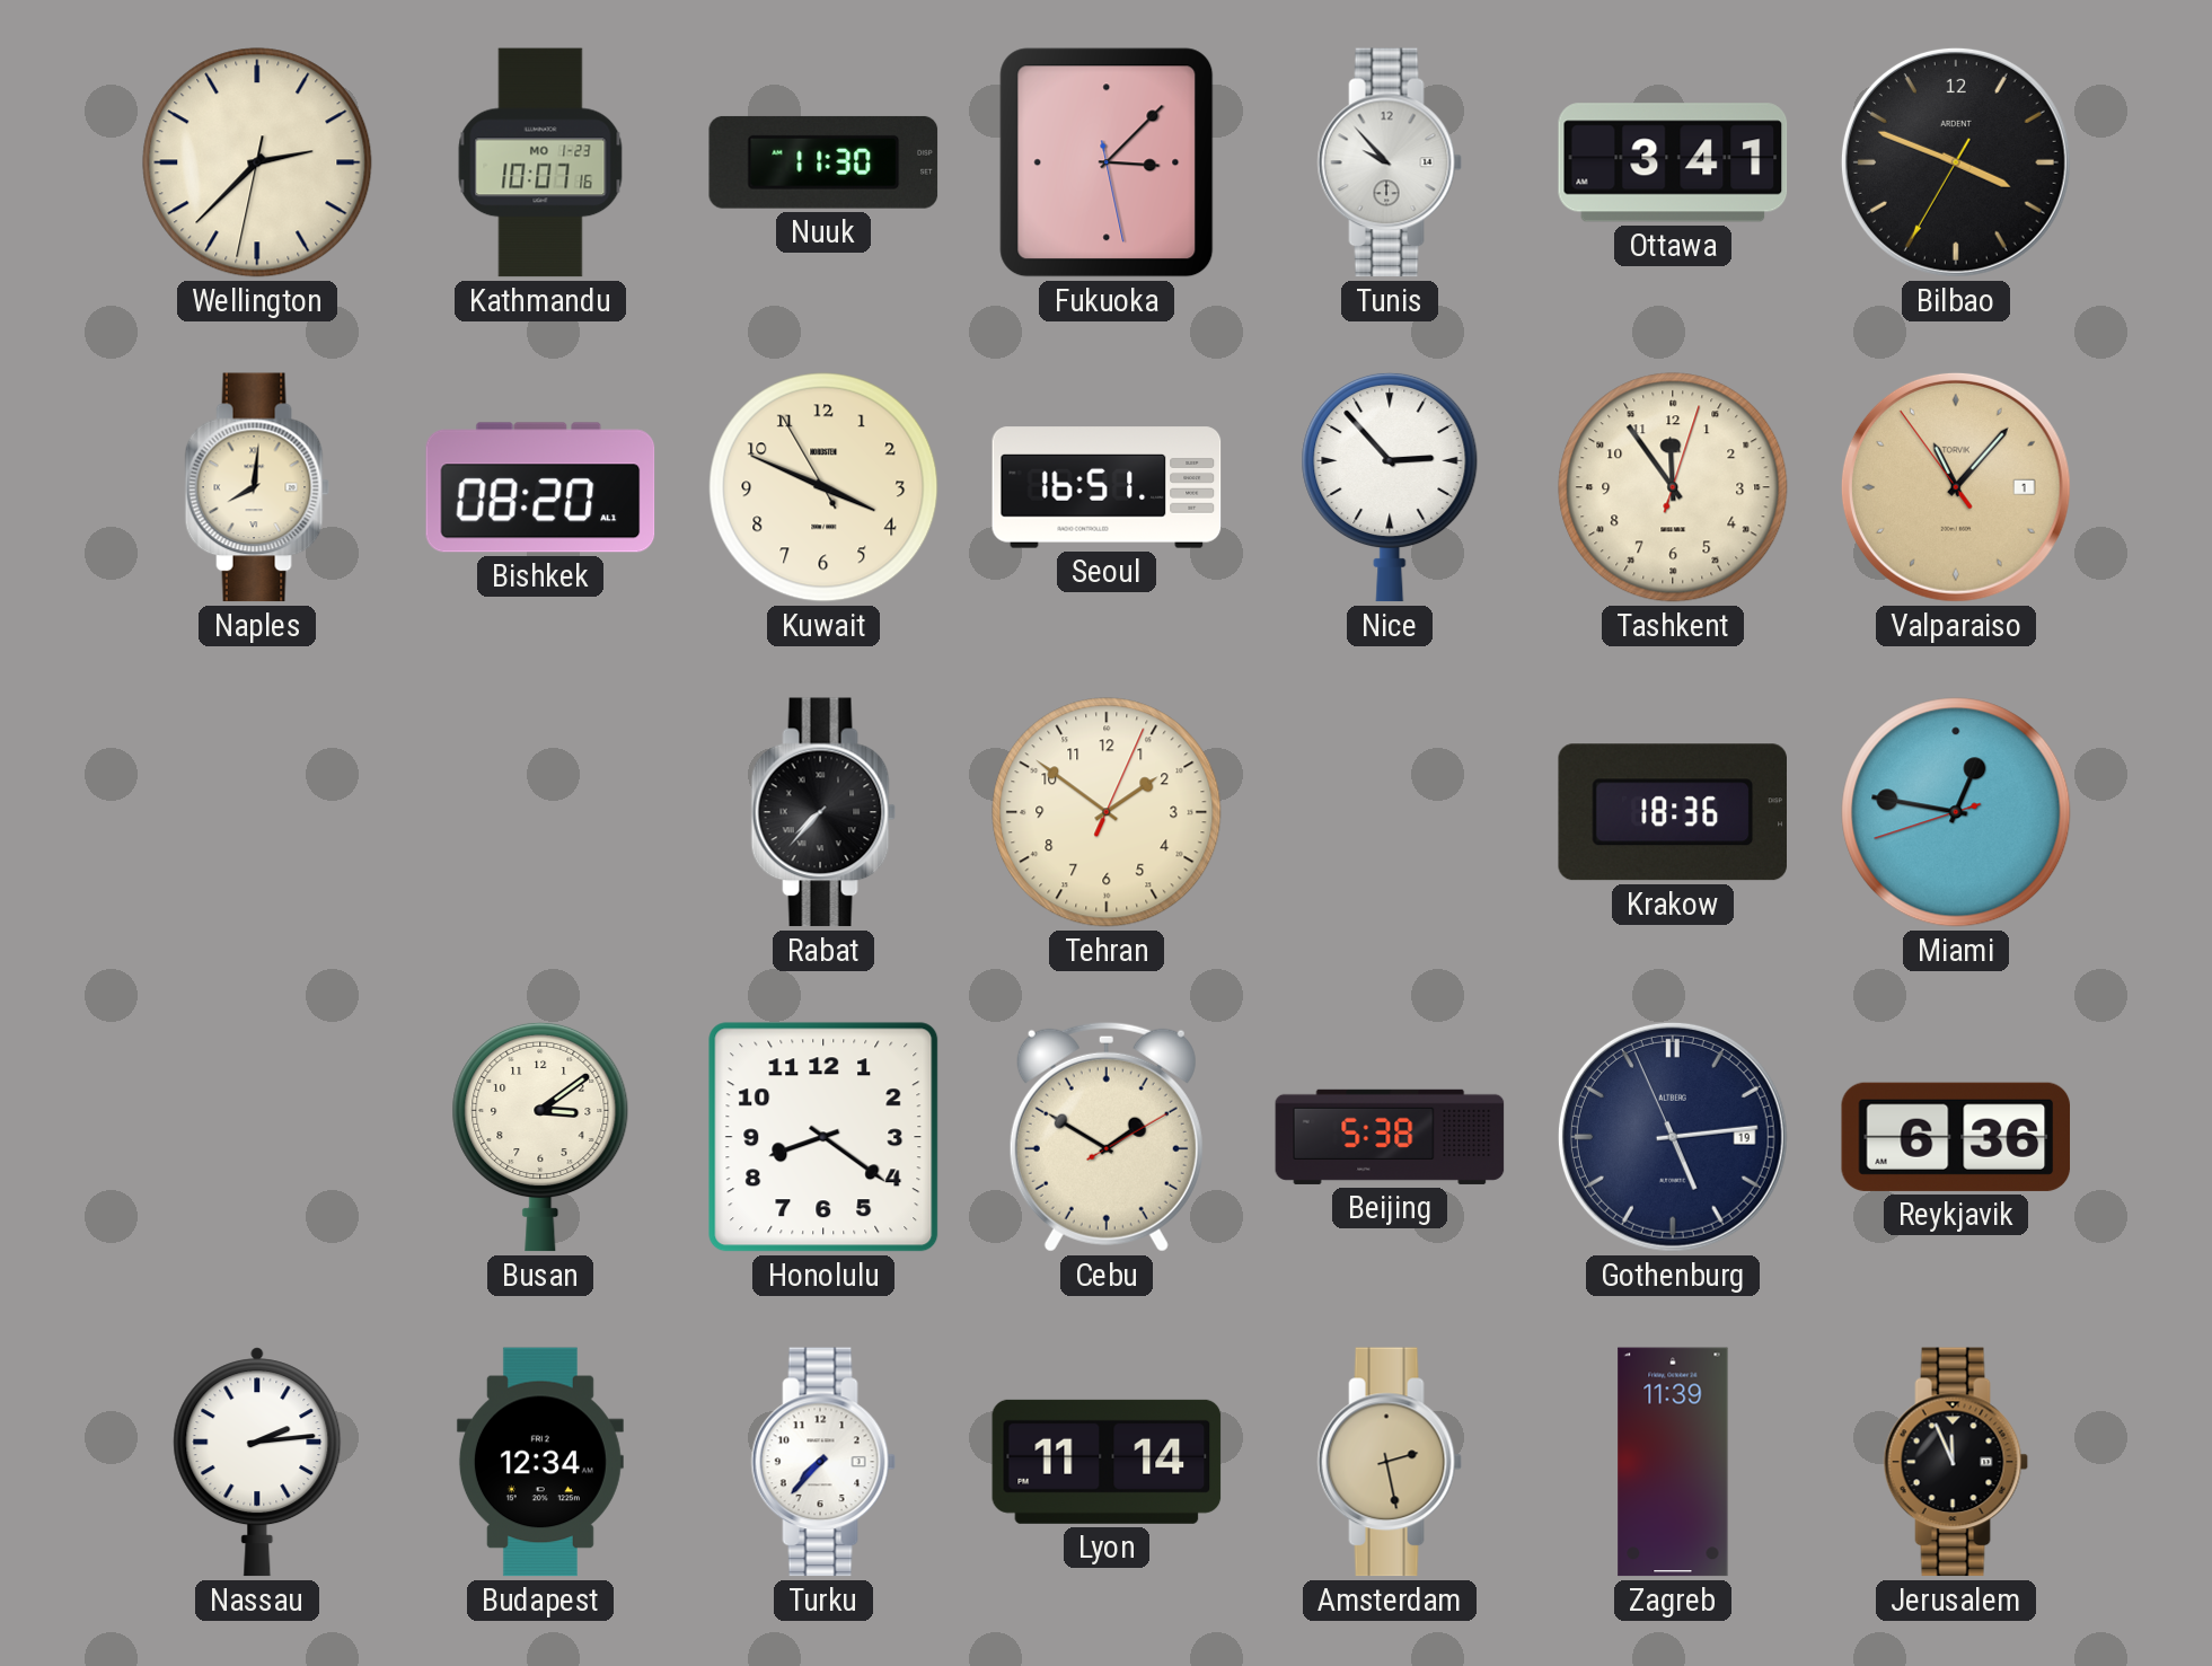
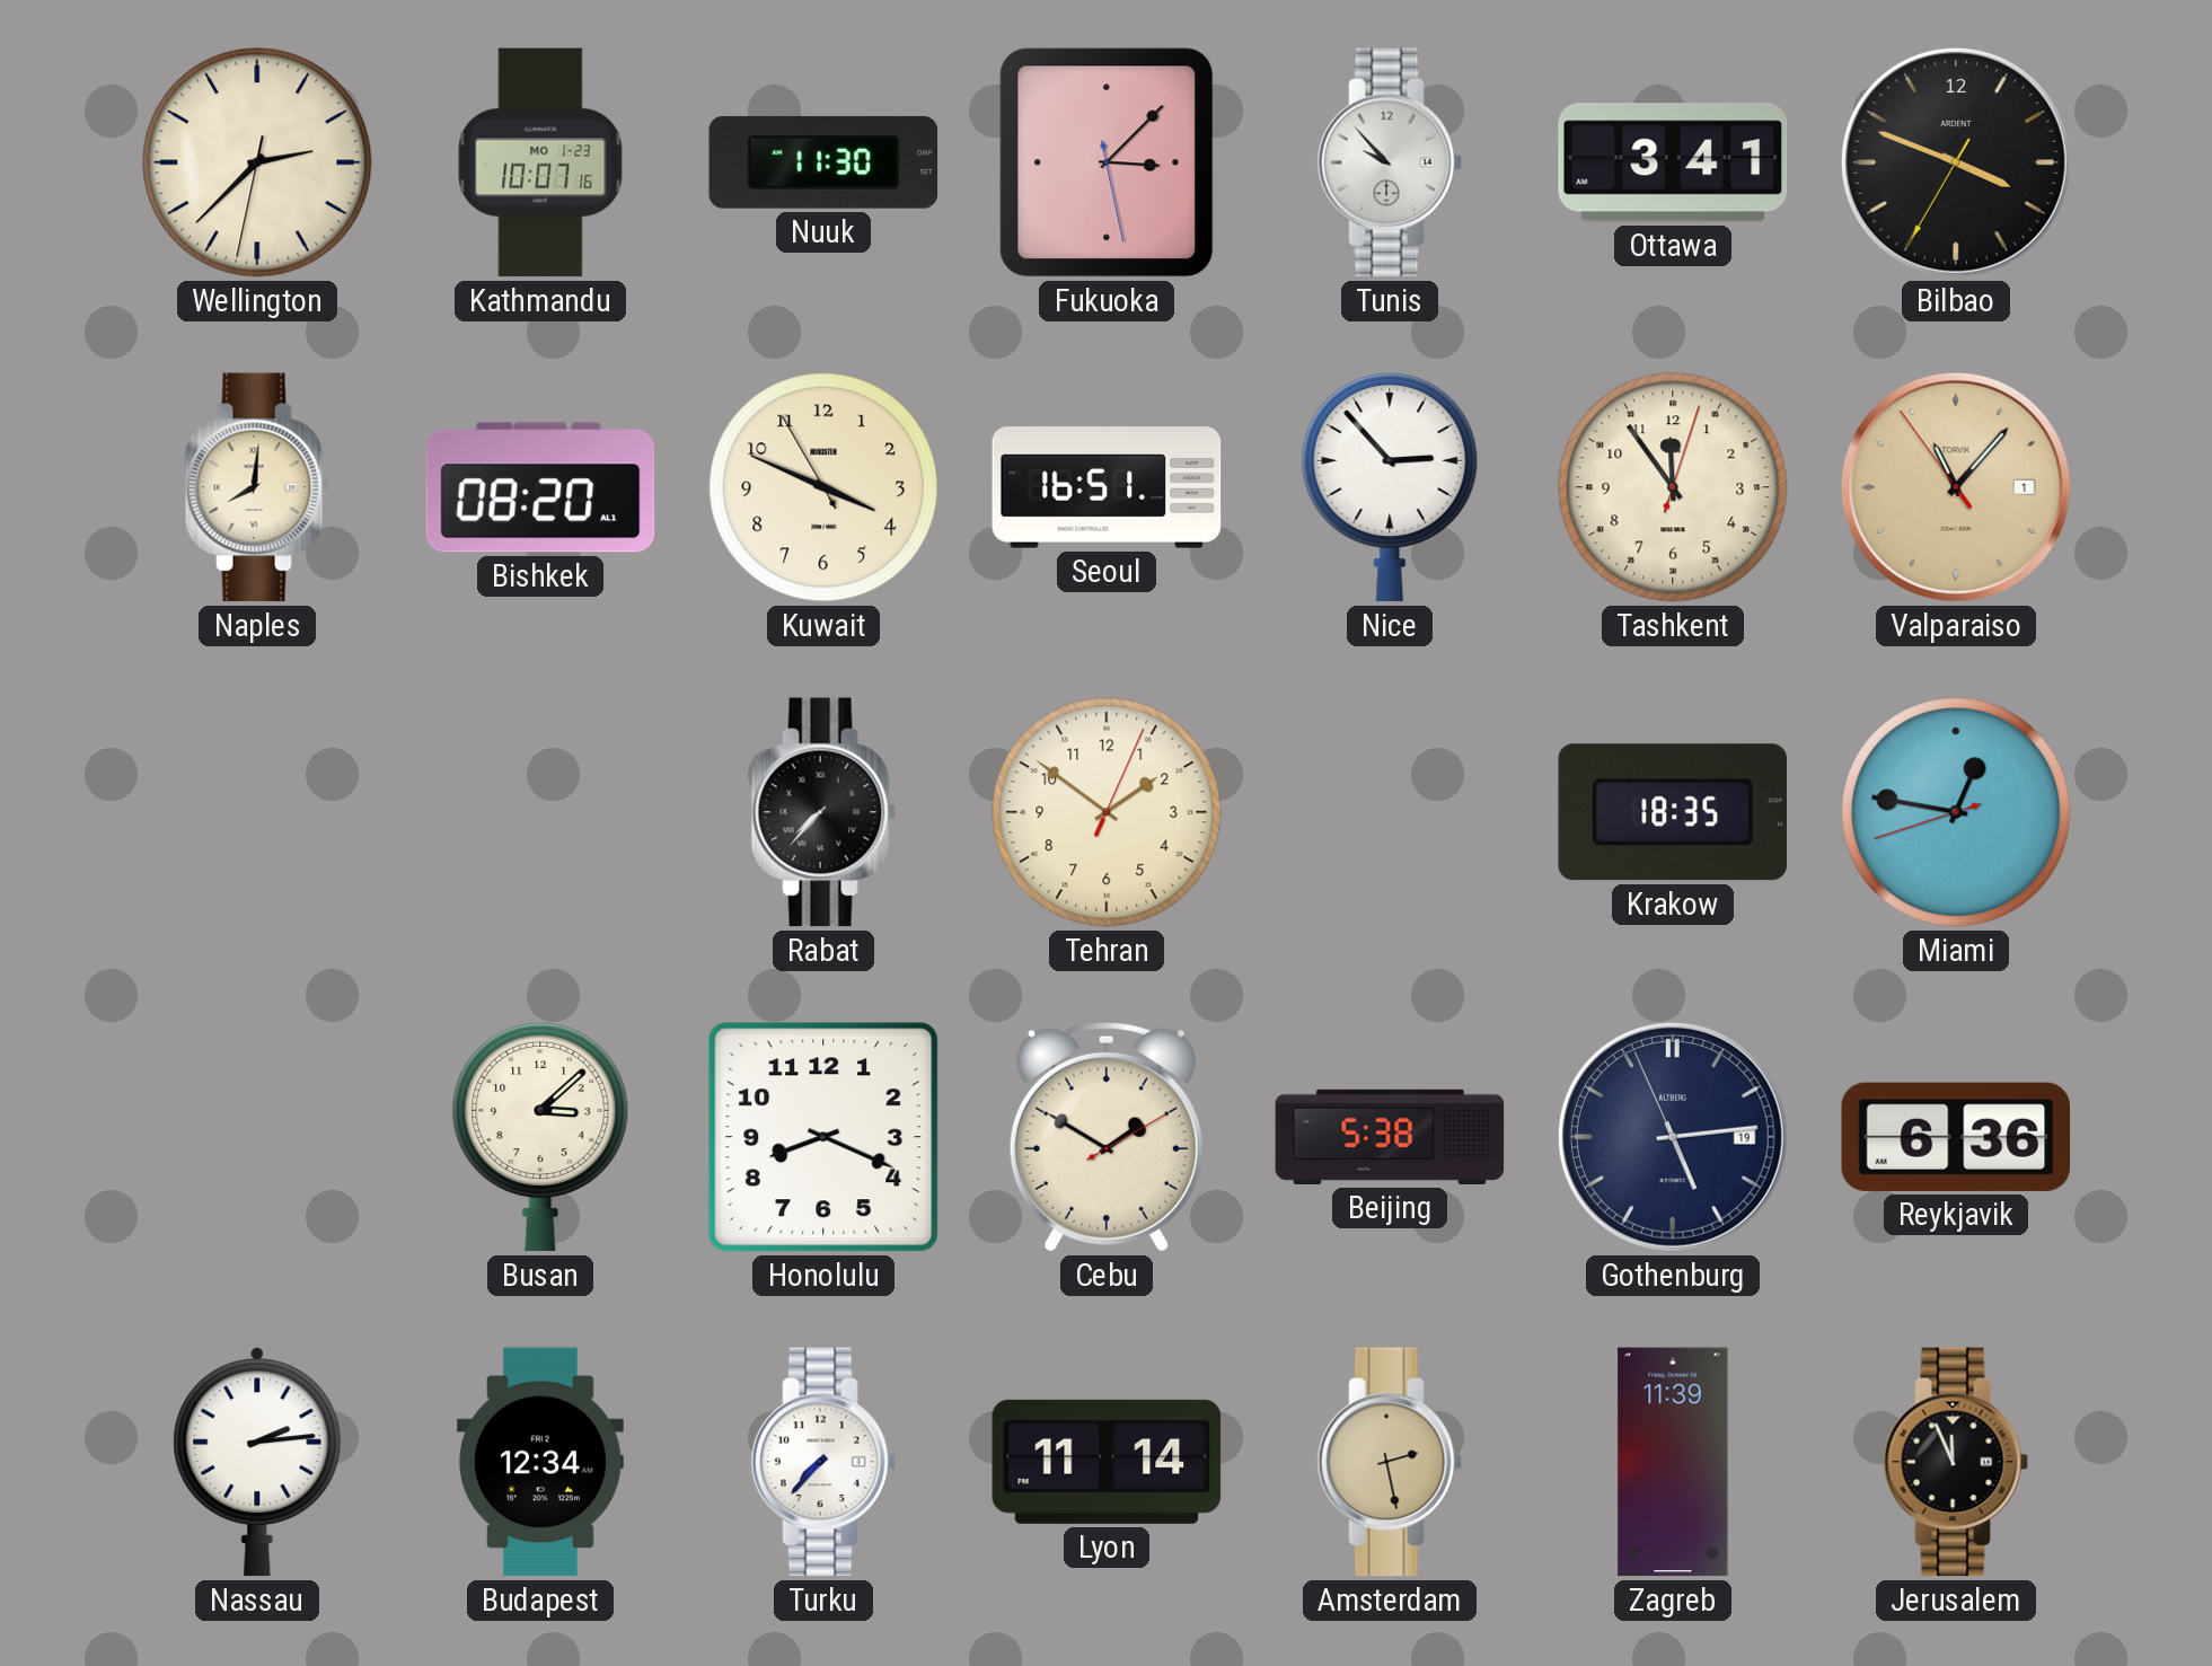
Krakow: 18:36 -> 18:35
Busan: 3:09 -> 3:08
Honolulu: 8:21 -> 8:19
